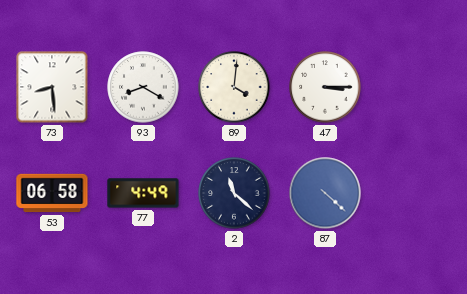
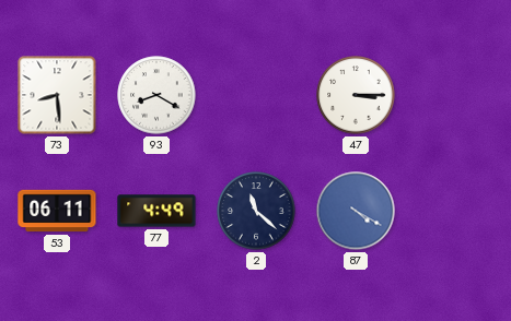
89: 4:01 -> none
53: 06:58 -> 06:11
87: 4:22 -> 4:20
